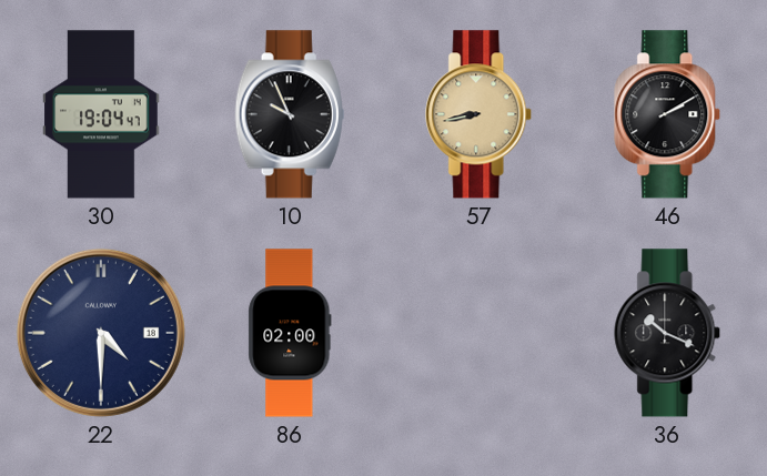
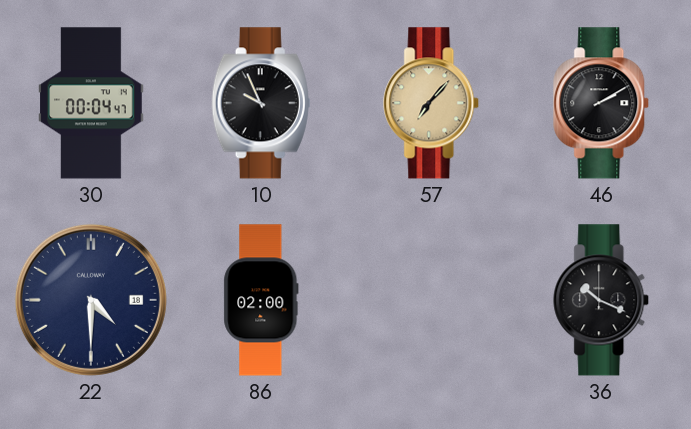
30: 19:04 -> 00:04
57: 8:43 -> 7:07
